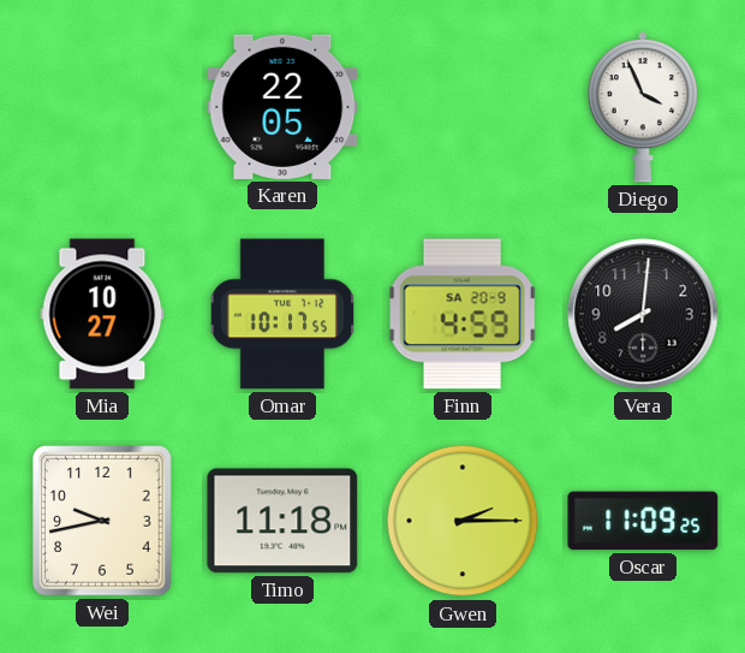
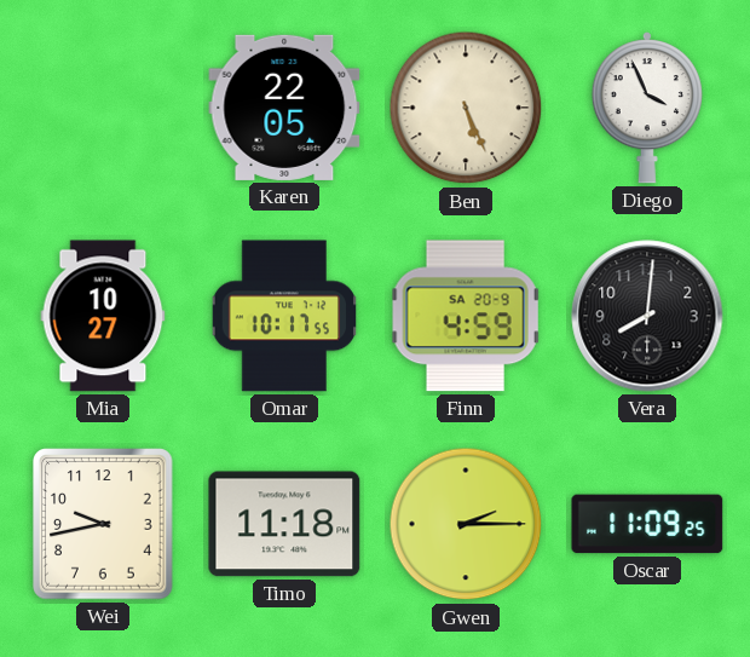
Ben: none -> 5:26
